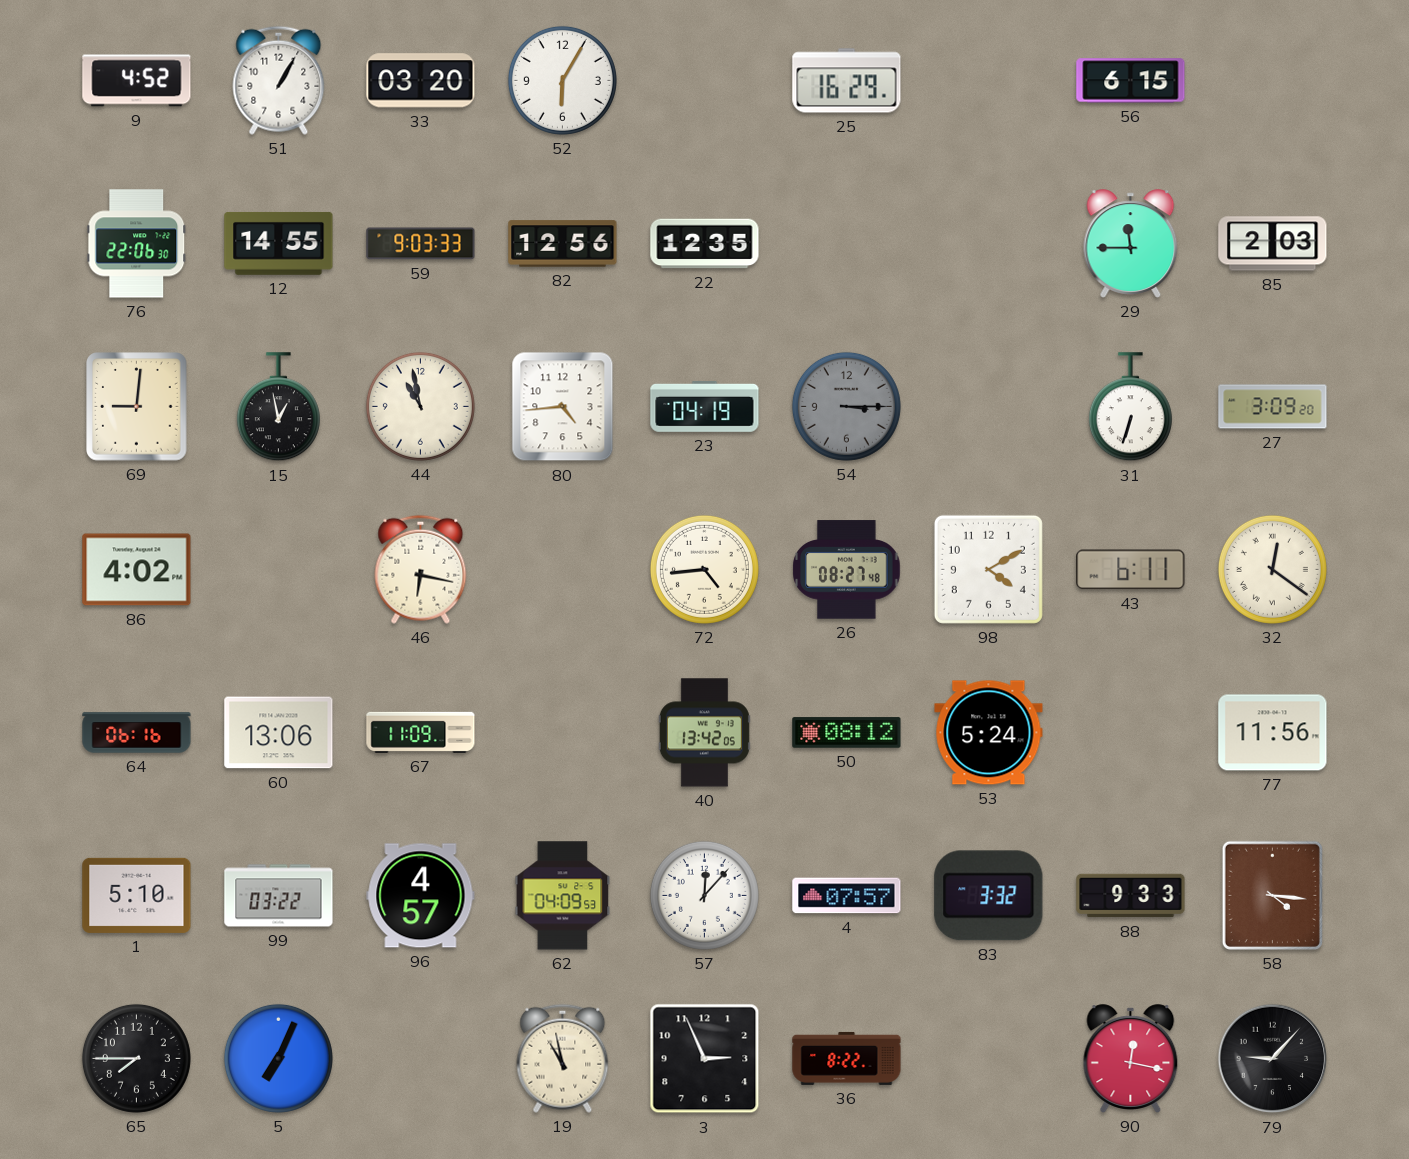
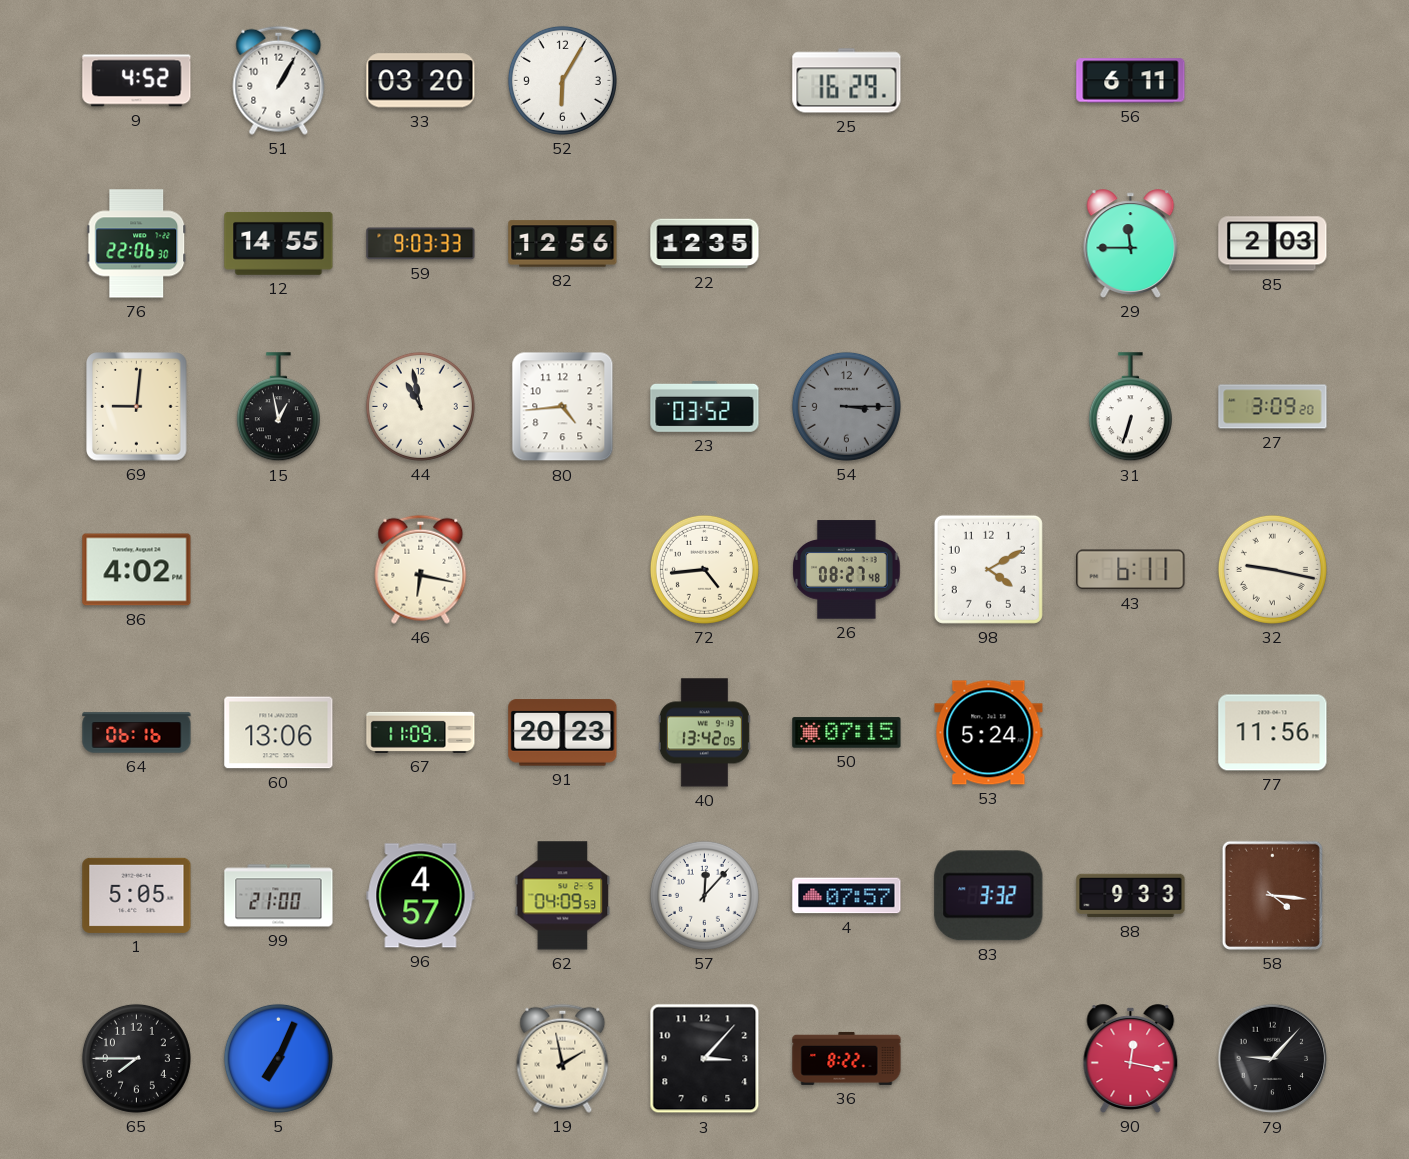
56: 6:15 -> 6:11
23: 04:19 -> 03:52
32: 12:21 -> 9:17
91: none -> 20:23
50: 08:12 -> 07:15
1: 5:10 -> 5:05
99: 03:22 -> 21:00
19: 10:58 -> 1:58
3: 2:56 -> 3:07
